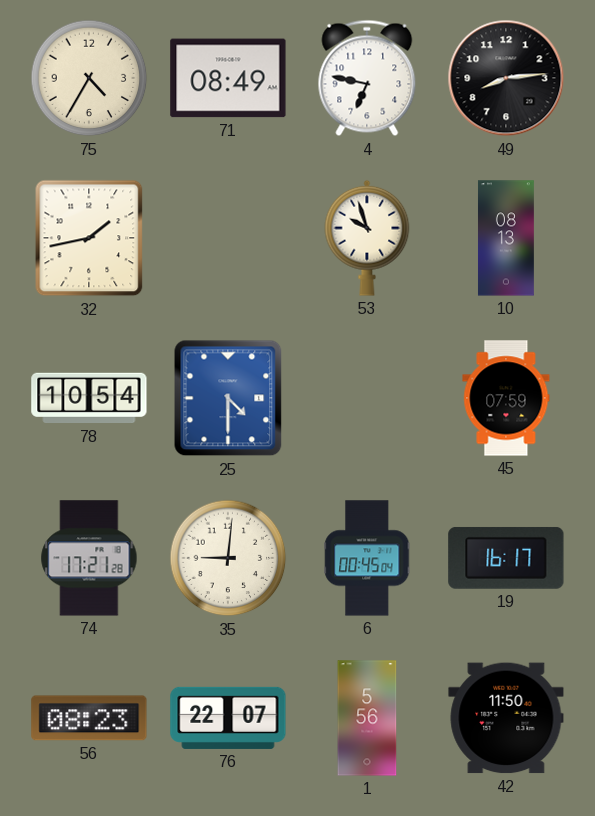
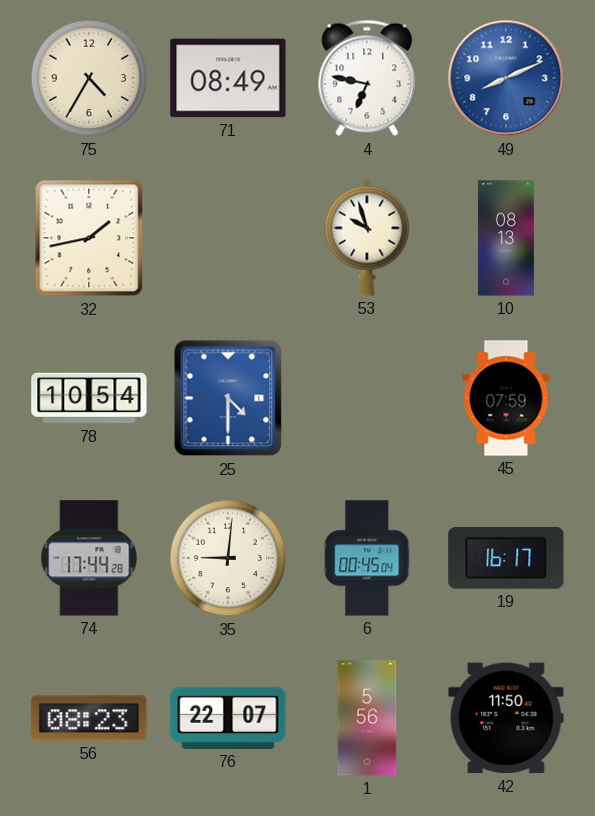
49: 8:14 -> 8:11
49 dial: black -> blue
74: 17:21 -> 17:44
